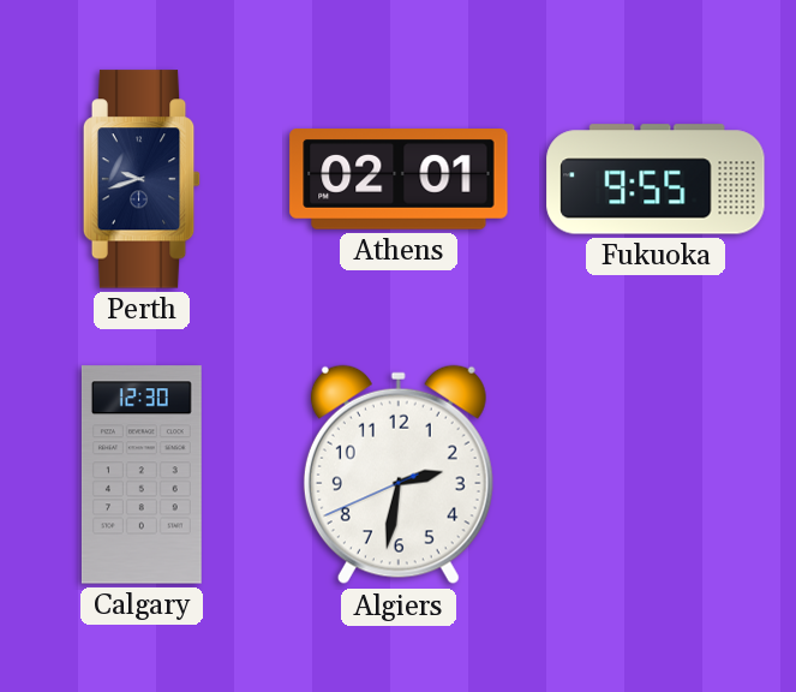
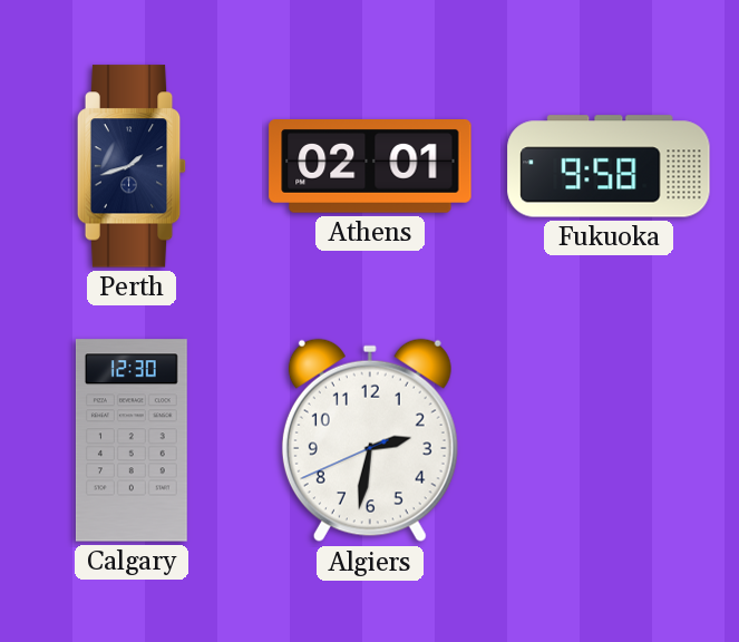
Perth: 9:42 -> 1:42
Fukuoka: 9:55 -> 9:58
